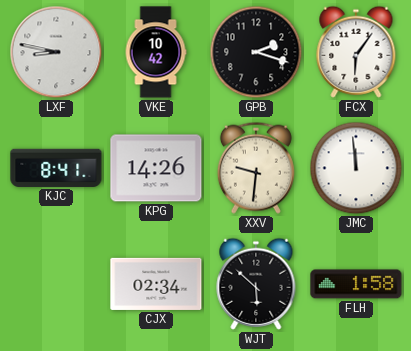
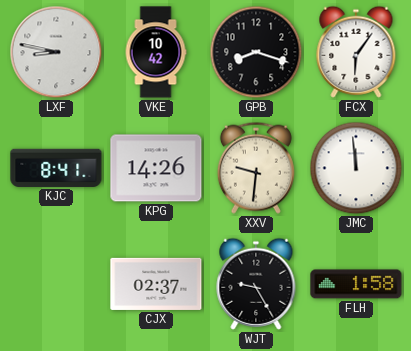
GPB: 2:18 -> 8:18
CJX: 02:34 -> 02:37
WJT: 5:52 -> 9:25
